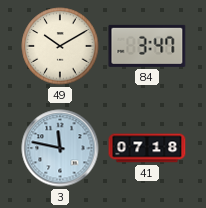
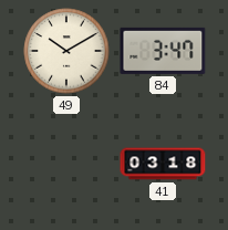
3: 11:47 -> none
41: 07:18 -> 03:18
